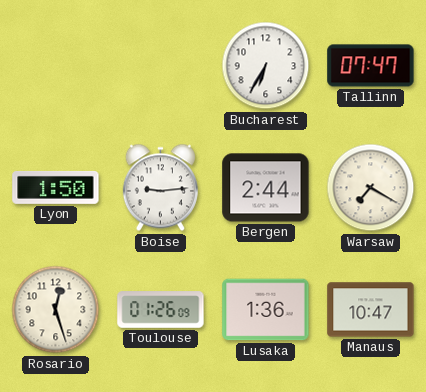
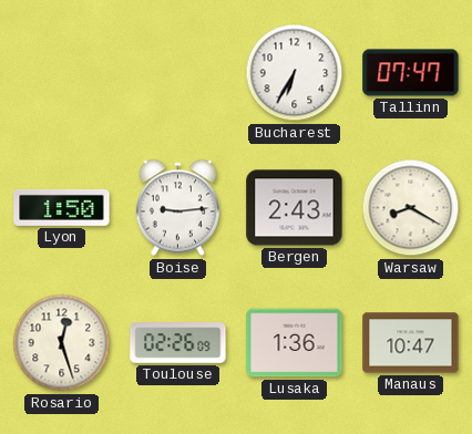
Bergen: 2:44 -> 2:43
Warsaw: 7:20 -> 8:20
Toulouse: 01:26 -> 02:26
